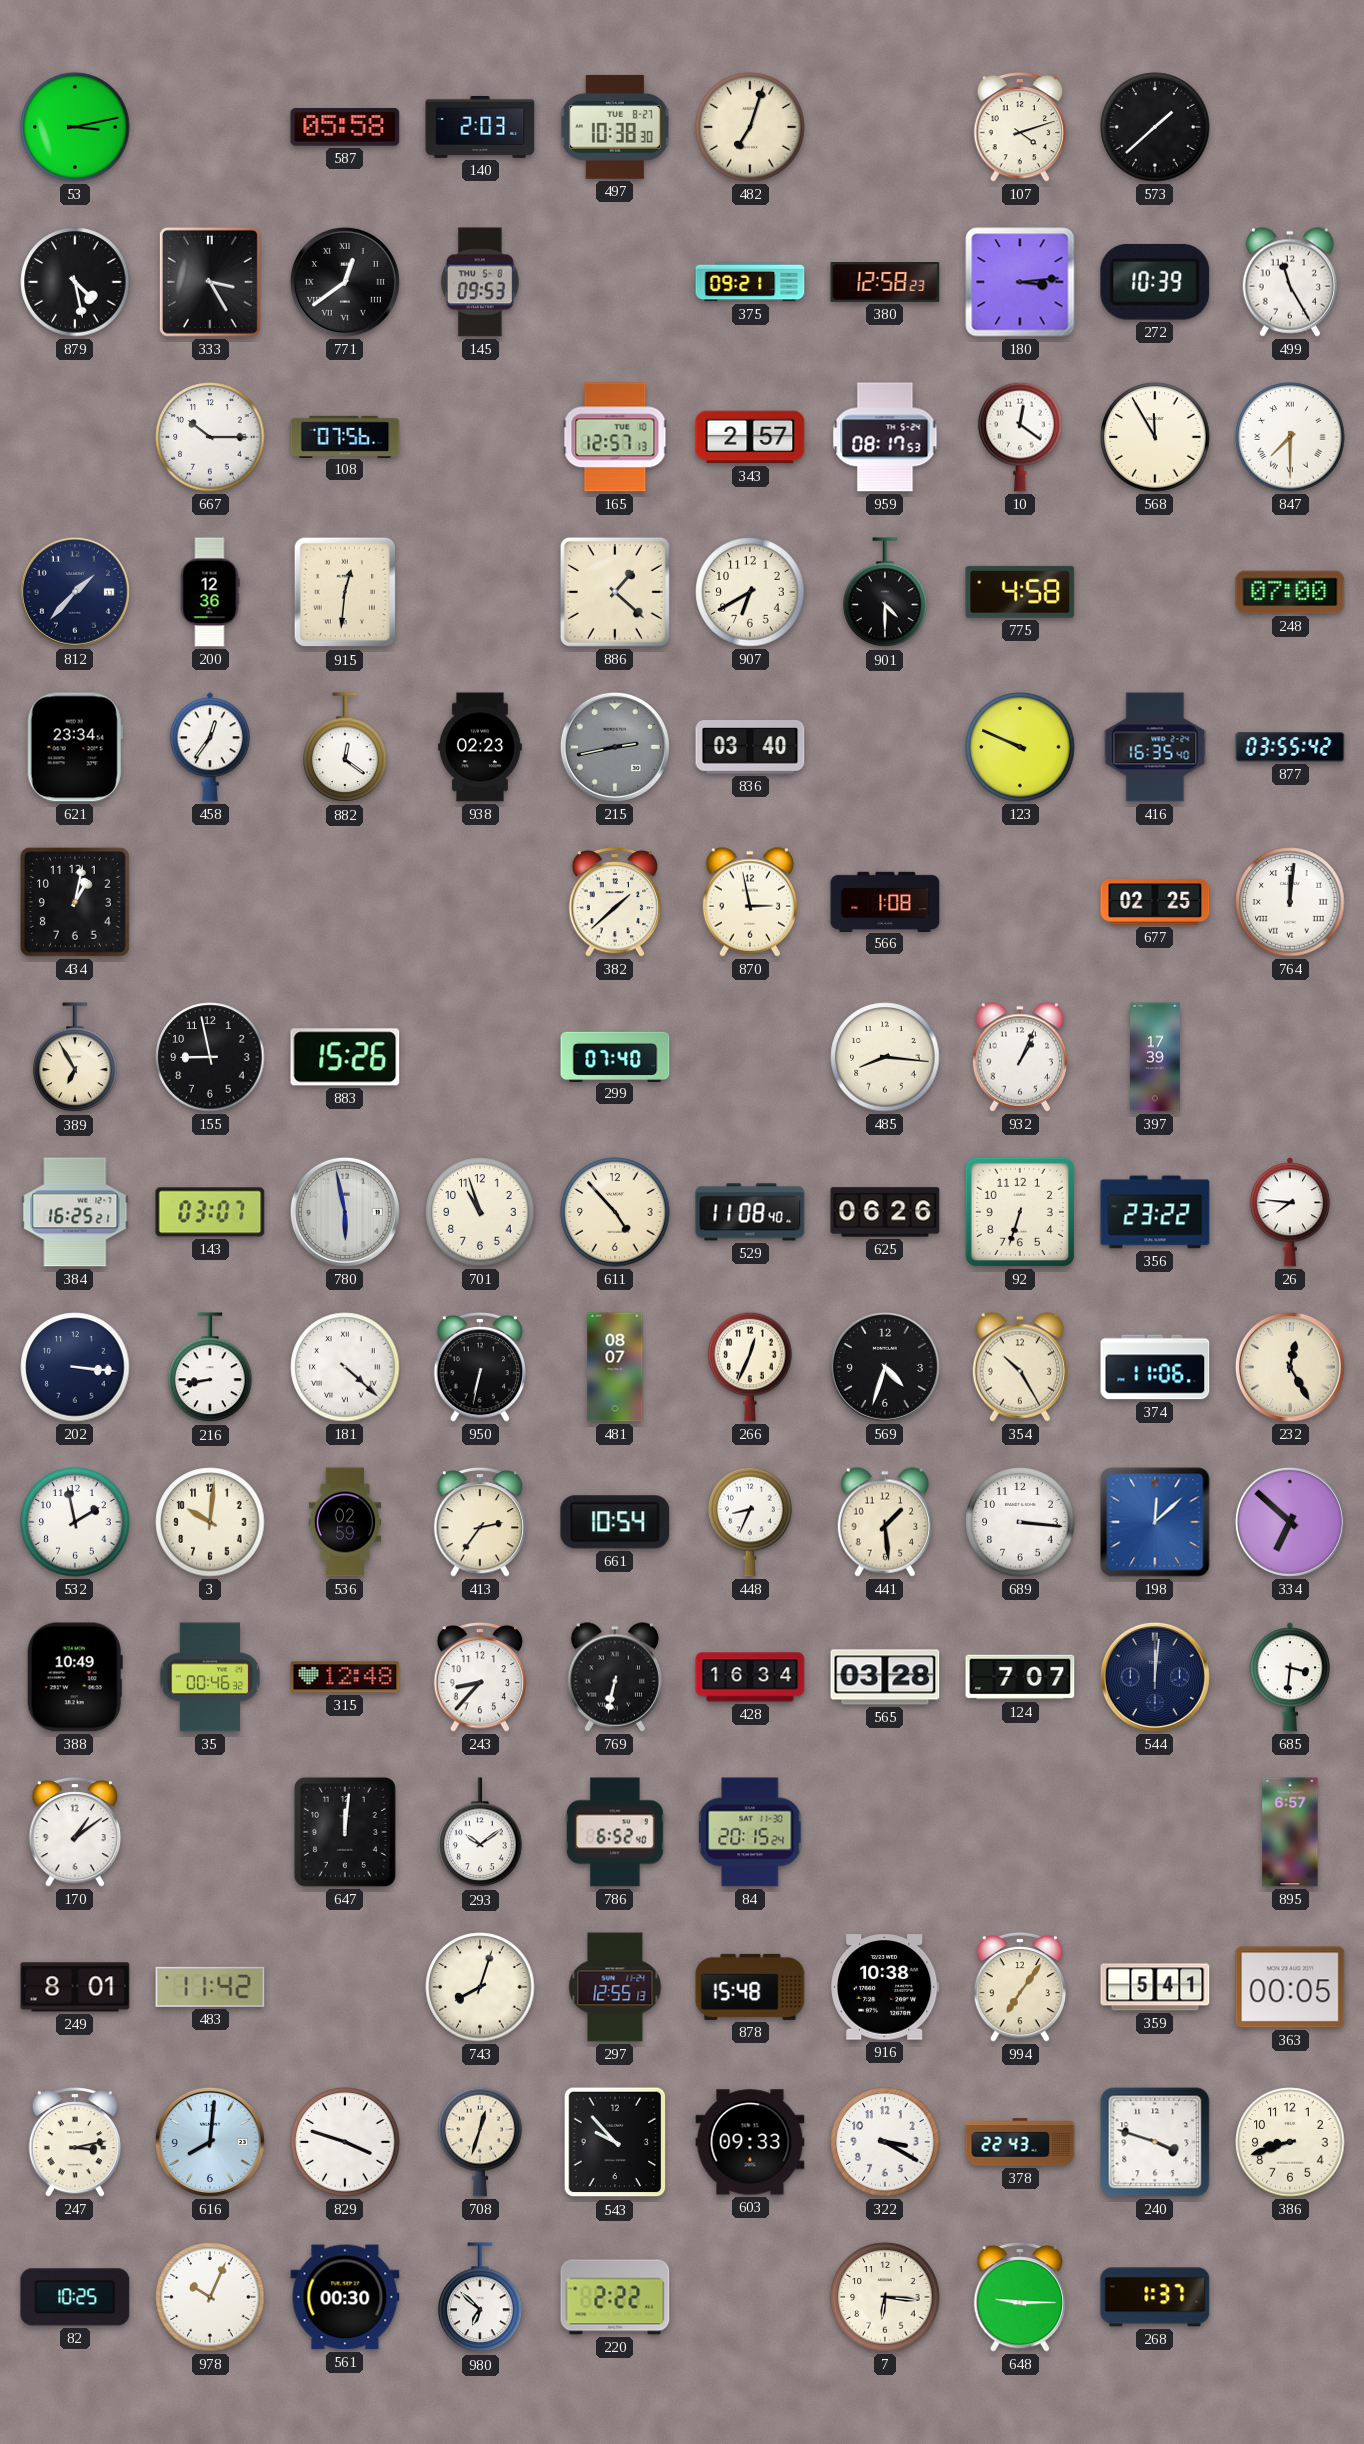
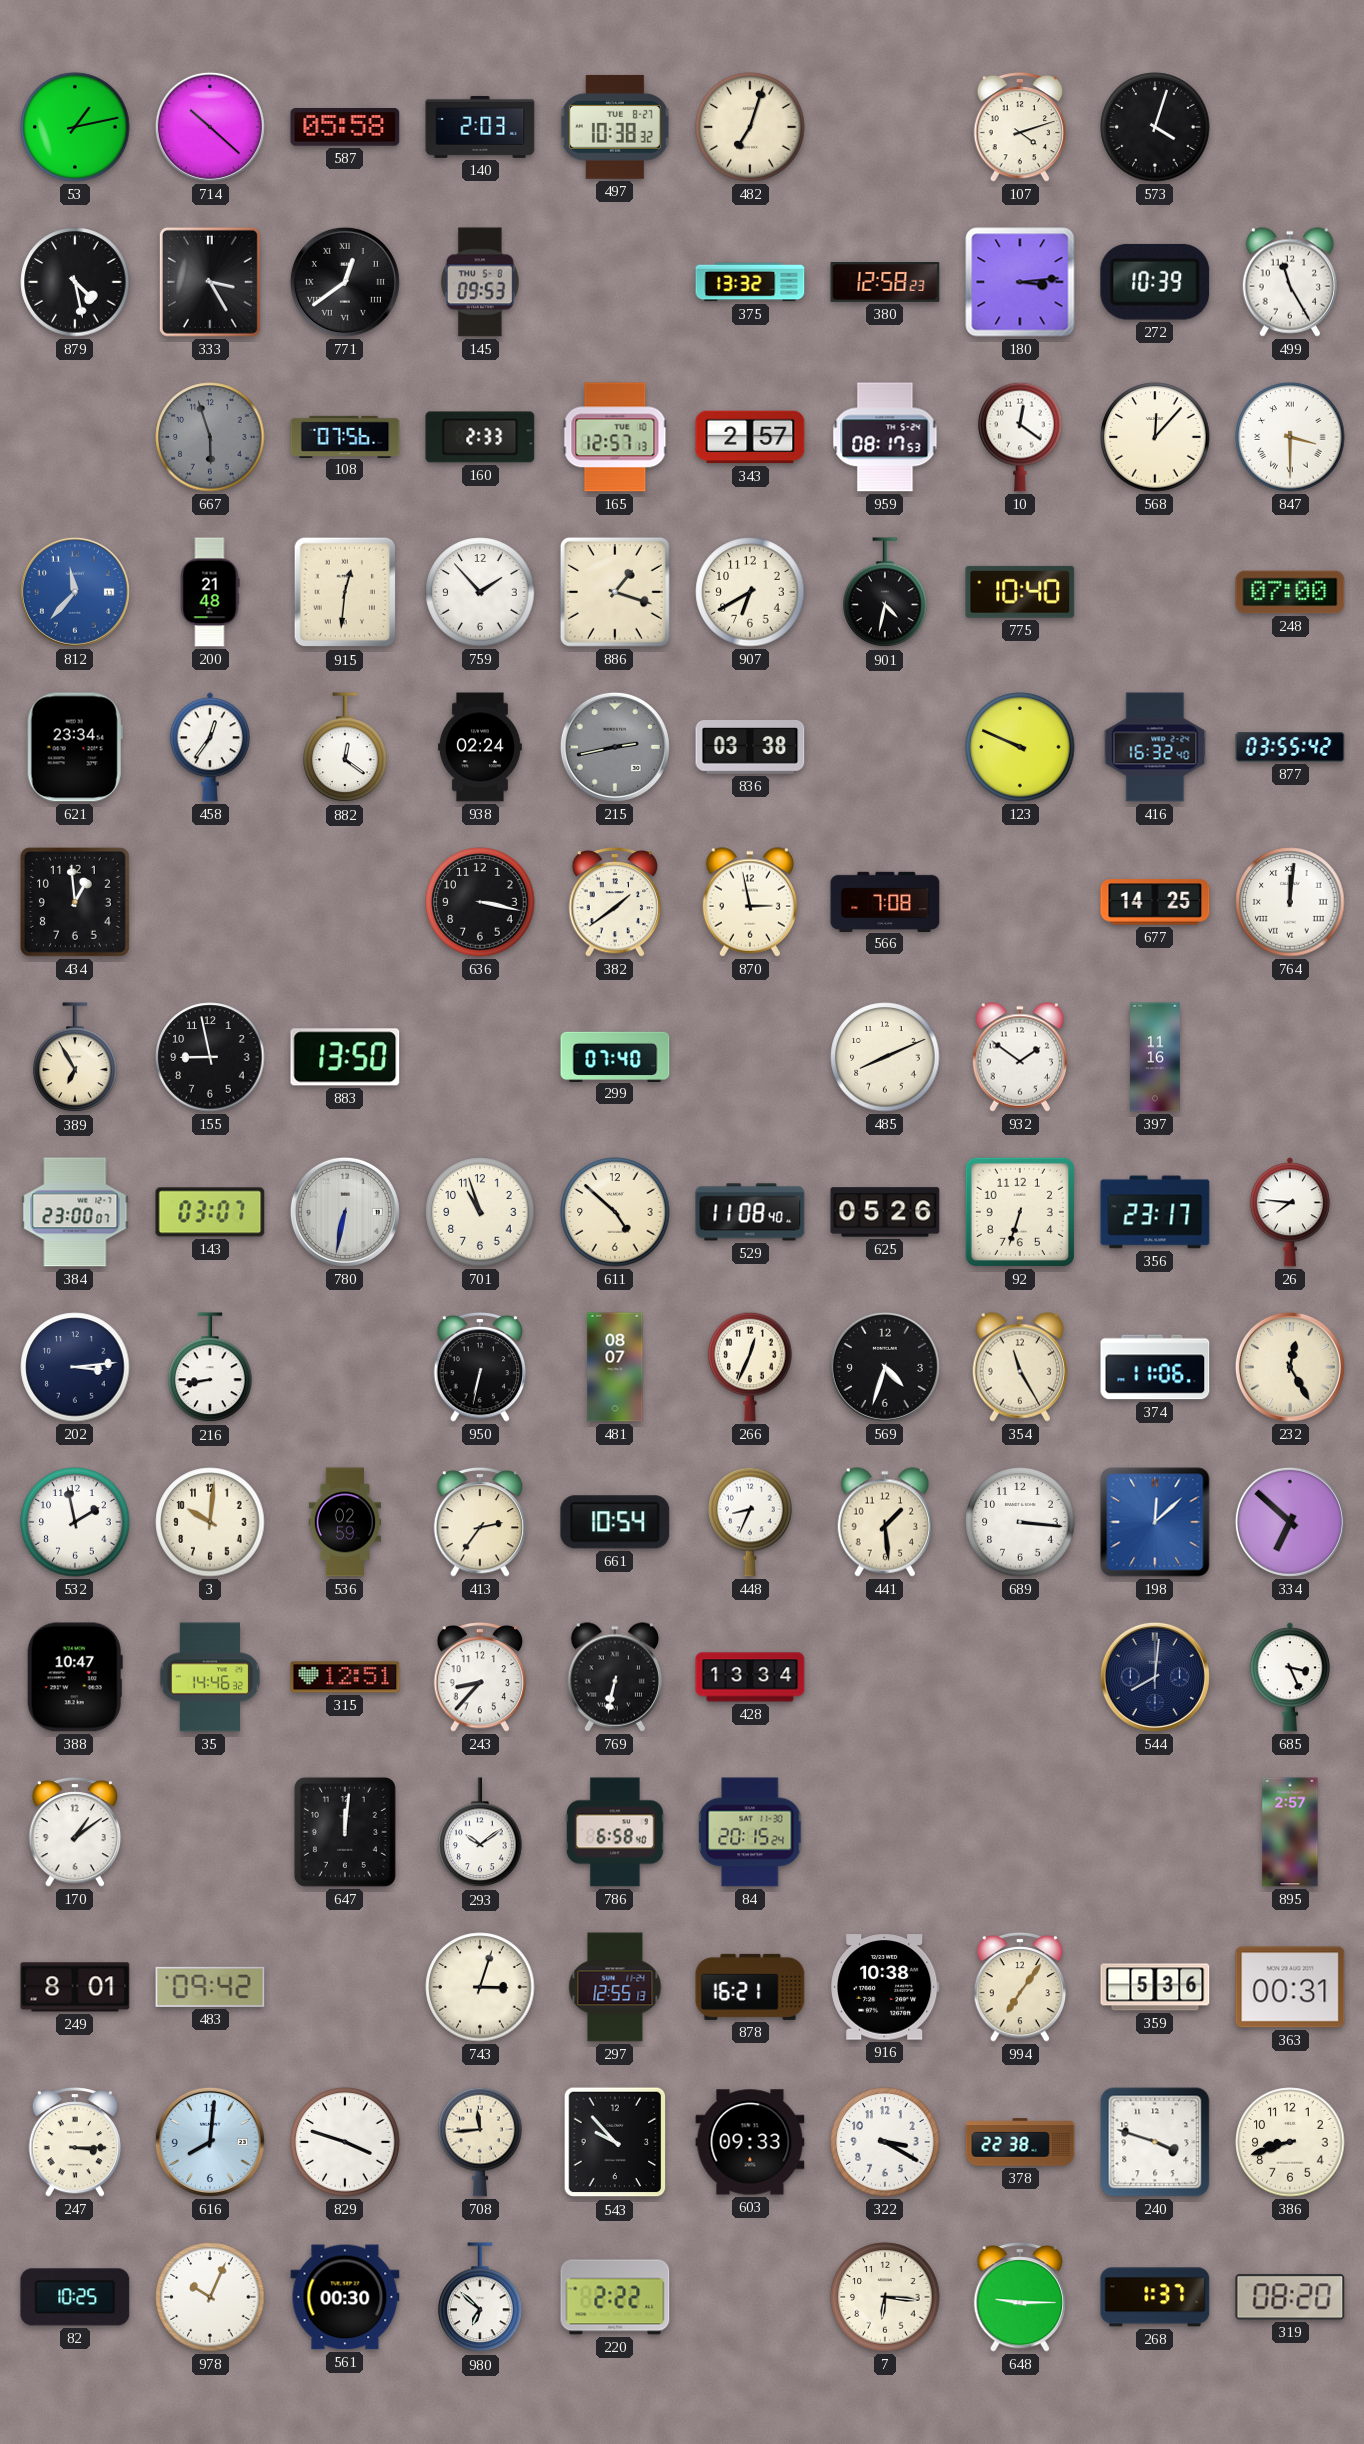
53: 3:13 -> 1:13
714: none -> 10:22
497: 10:38:30 -> 10:38:32
573: 1:38 -> 4:03
375: 09:21 -> 13:32
667: 10:15 -> 5:57
667 dial: white -> grey
160: none -> 2:33
568: 11:55 -> 12:07
847: 7:30 -> 3:30
812: 1:37 -> 11:37
812 dial: navy -> blue
200: 12:36 -> 21:48
759: none -> 1:53
886: 1:22 -> 1:18
901: 4:30 -> 4:32
775: 4:58 -> 10:40
938: 02:23 -> 02:24
836: 03:40 -> 03:38
416: 16:35 -> 16:32
434: 1:02 -> 12:59
636: none -> 3:17
382: 1:38 -> 1:39
566: 1:08 -> 7:08
677: 02:25 -> 14:25
883: 15:26 -> 13:50
485: 8:16 -> 8:11
932: 1:04 -> 1:51
397: 17:39 -> 11:16
384: 16:25 -> 23:00
780: 5:58 -> 6:32
611: 4:53 -> 4:52
625: 06:26 -> 05:26
356: 23:22 -> 23:17
202: 3:16 -> 3:14
181: 4:22 -> none
354: 10:25 -> 11:25
388: 10:49 -> 10:47
35: 00:46 -> 14:46
315: 12:48 -> 12:51
428: 16:34 -> 13:34
565: 03:28 -> none
124: 7:07 -> none
544: 12:01 -> 8:01
685: 3:31 -> 3:26
786: 6:52 -> 6:58
895: 6:57 -> 2:57
483: 11:42 -> 09:42
743: 8:03 -> 3:03
878: 15:48 -> 16:21
359: 5:41 -> 5:36
363: 00:05 -> 00:31
247: 3:13 -> 3:15
708: 12:33 -> 11:44
378: 22:43 -> 22:38
319: none -> 08:20
